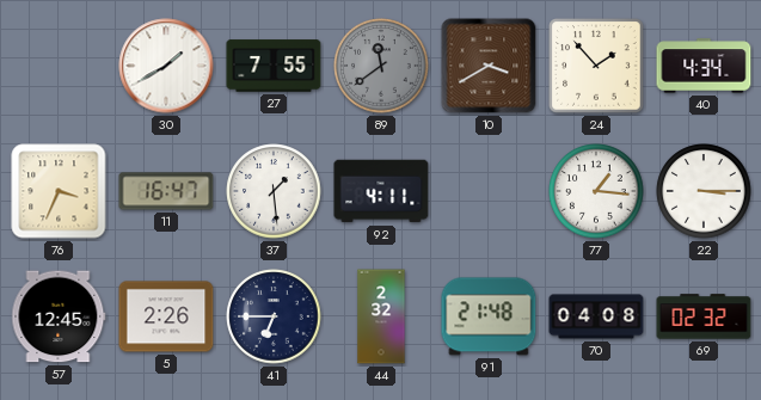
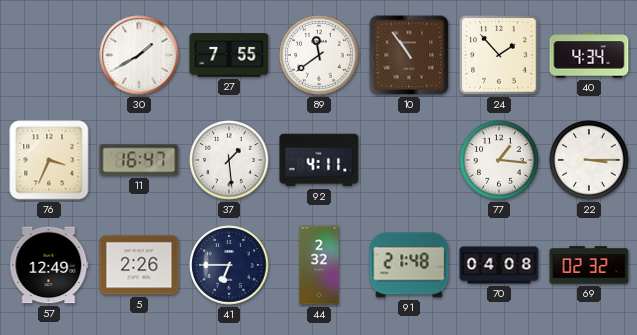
89 dial: grey -> white
10: 3:40 -> 10:54
57: 12:45 -> 12:49
